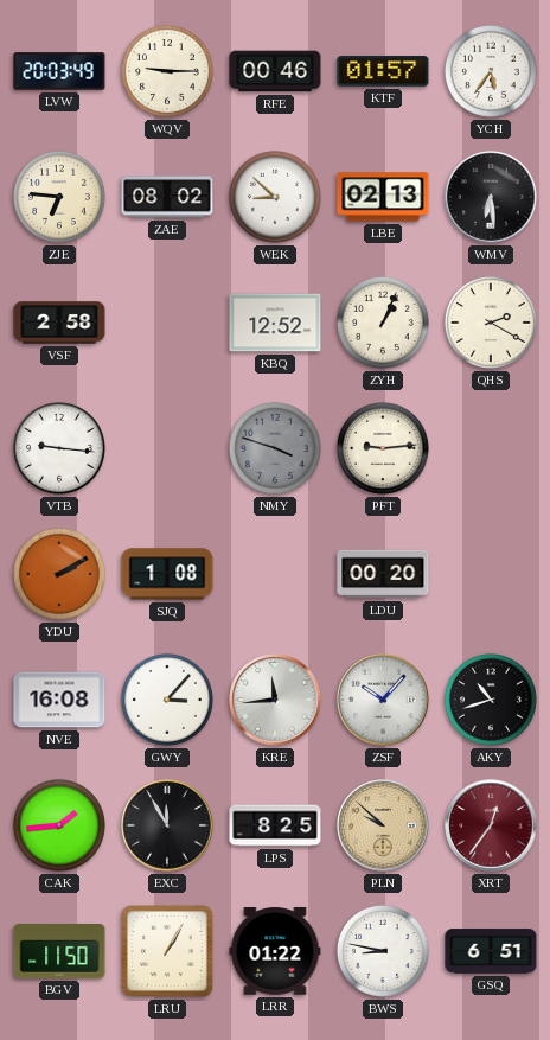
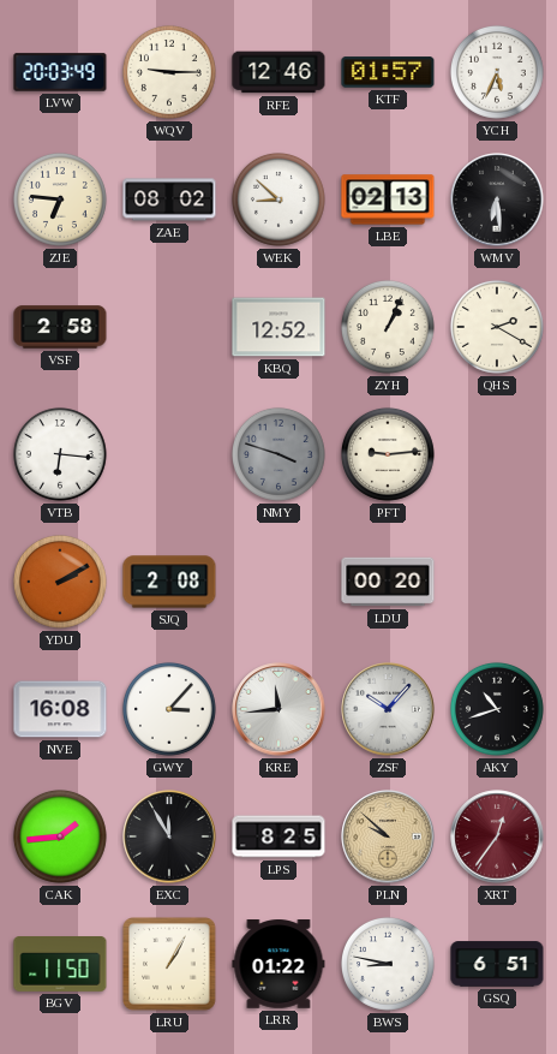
RFE: 00:46 -> 12:46
YCH: 5:36 -> 5:34
VTB: 9:16 -> 6:16
SJQ: 1:08 -> 2:08
